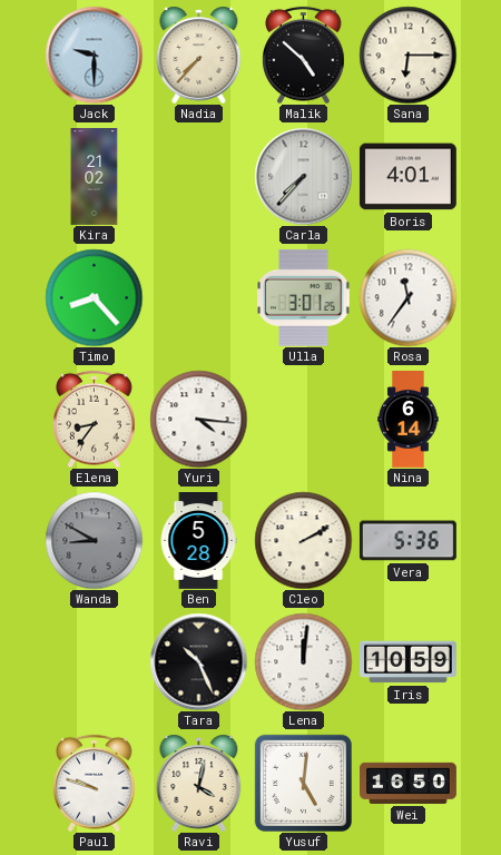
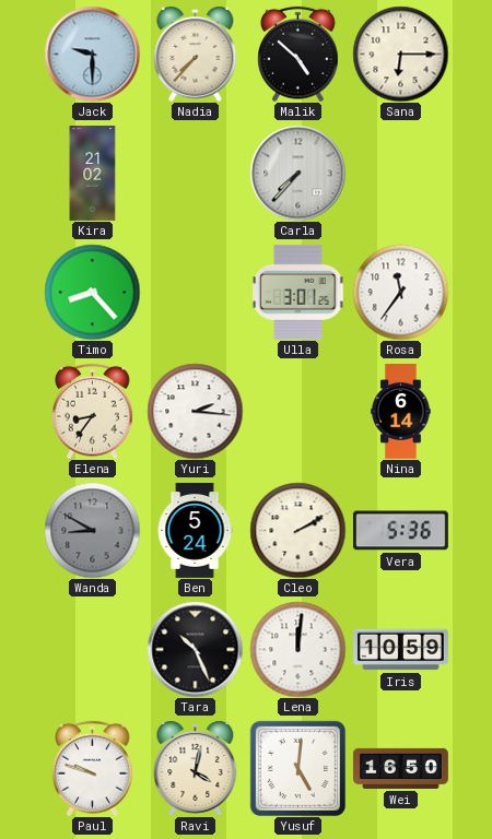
Boris: 4:01 -> none
Yuri: 4:16 -> 2:16
Ben: 5:28 -> 5:24
